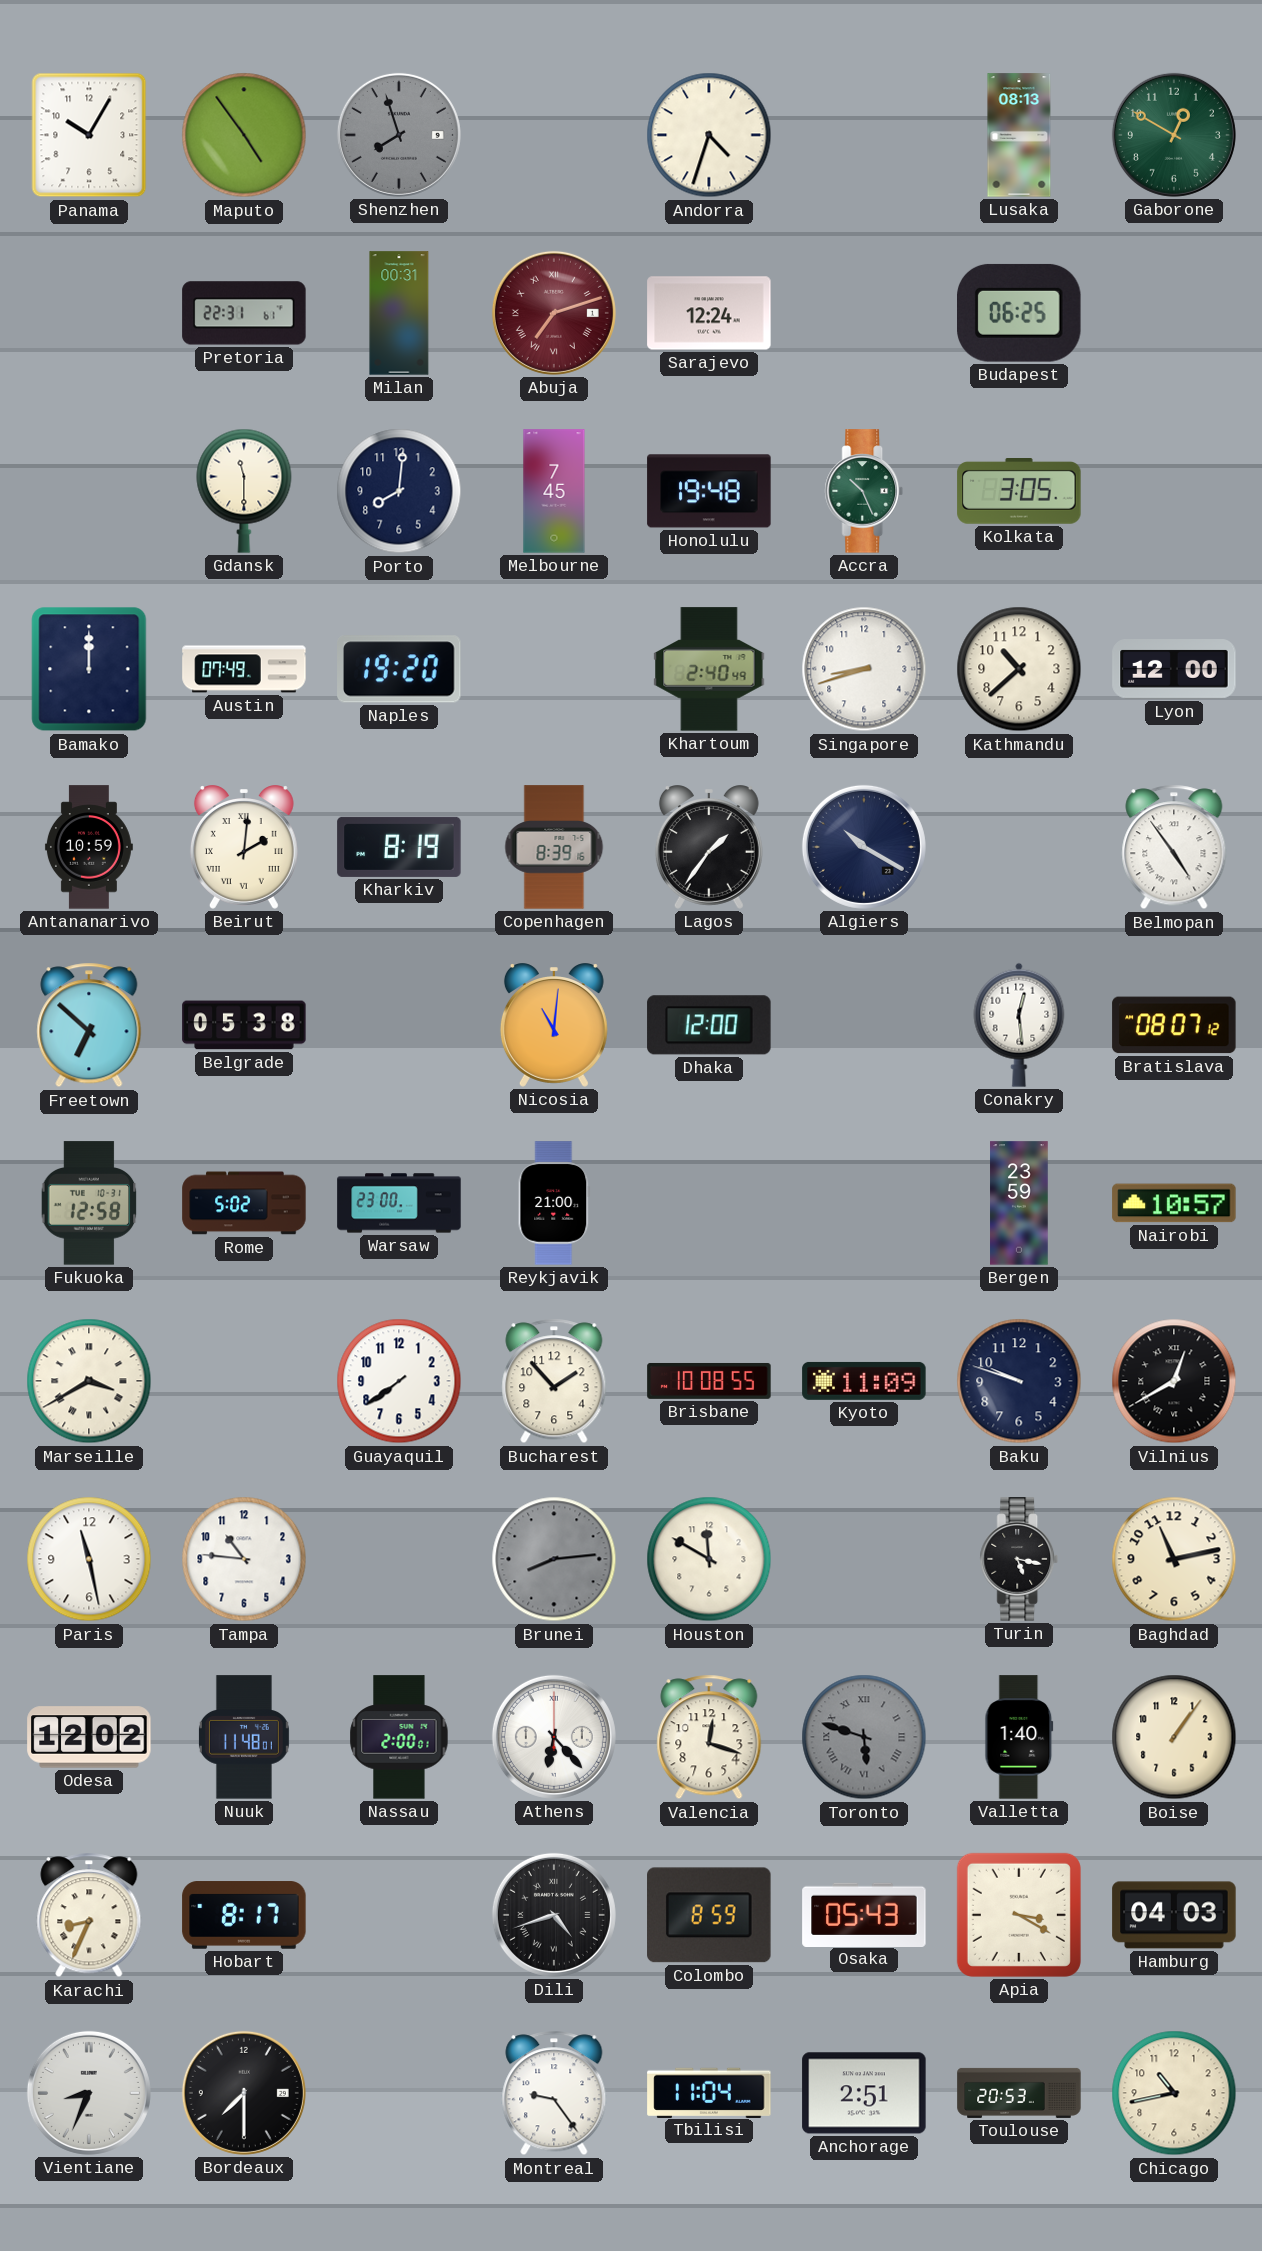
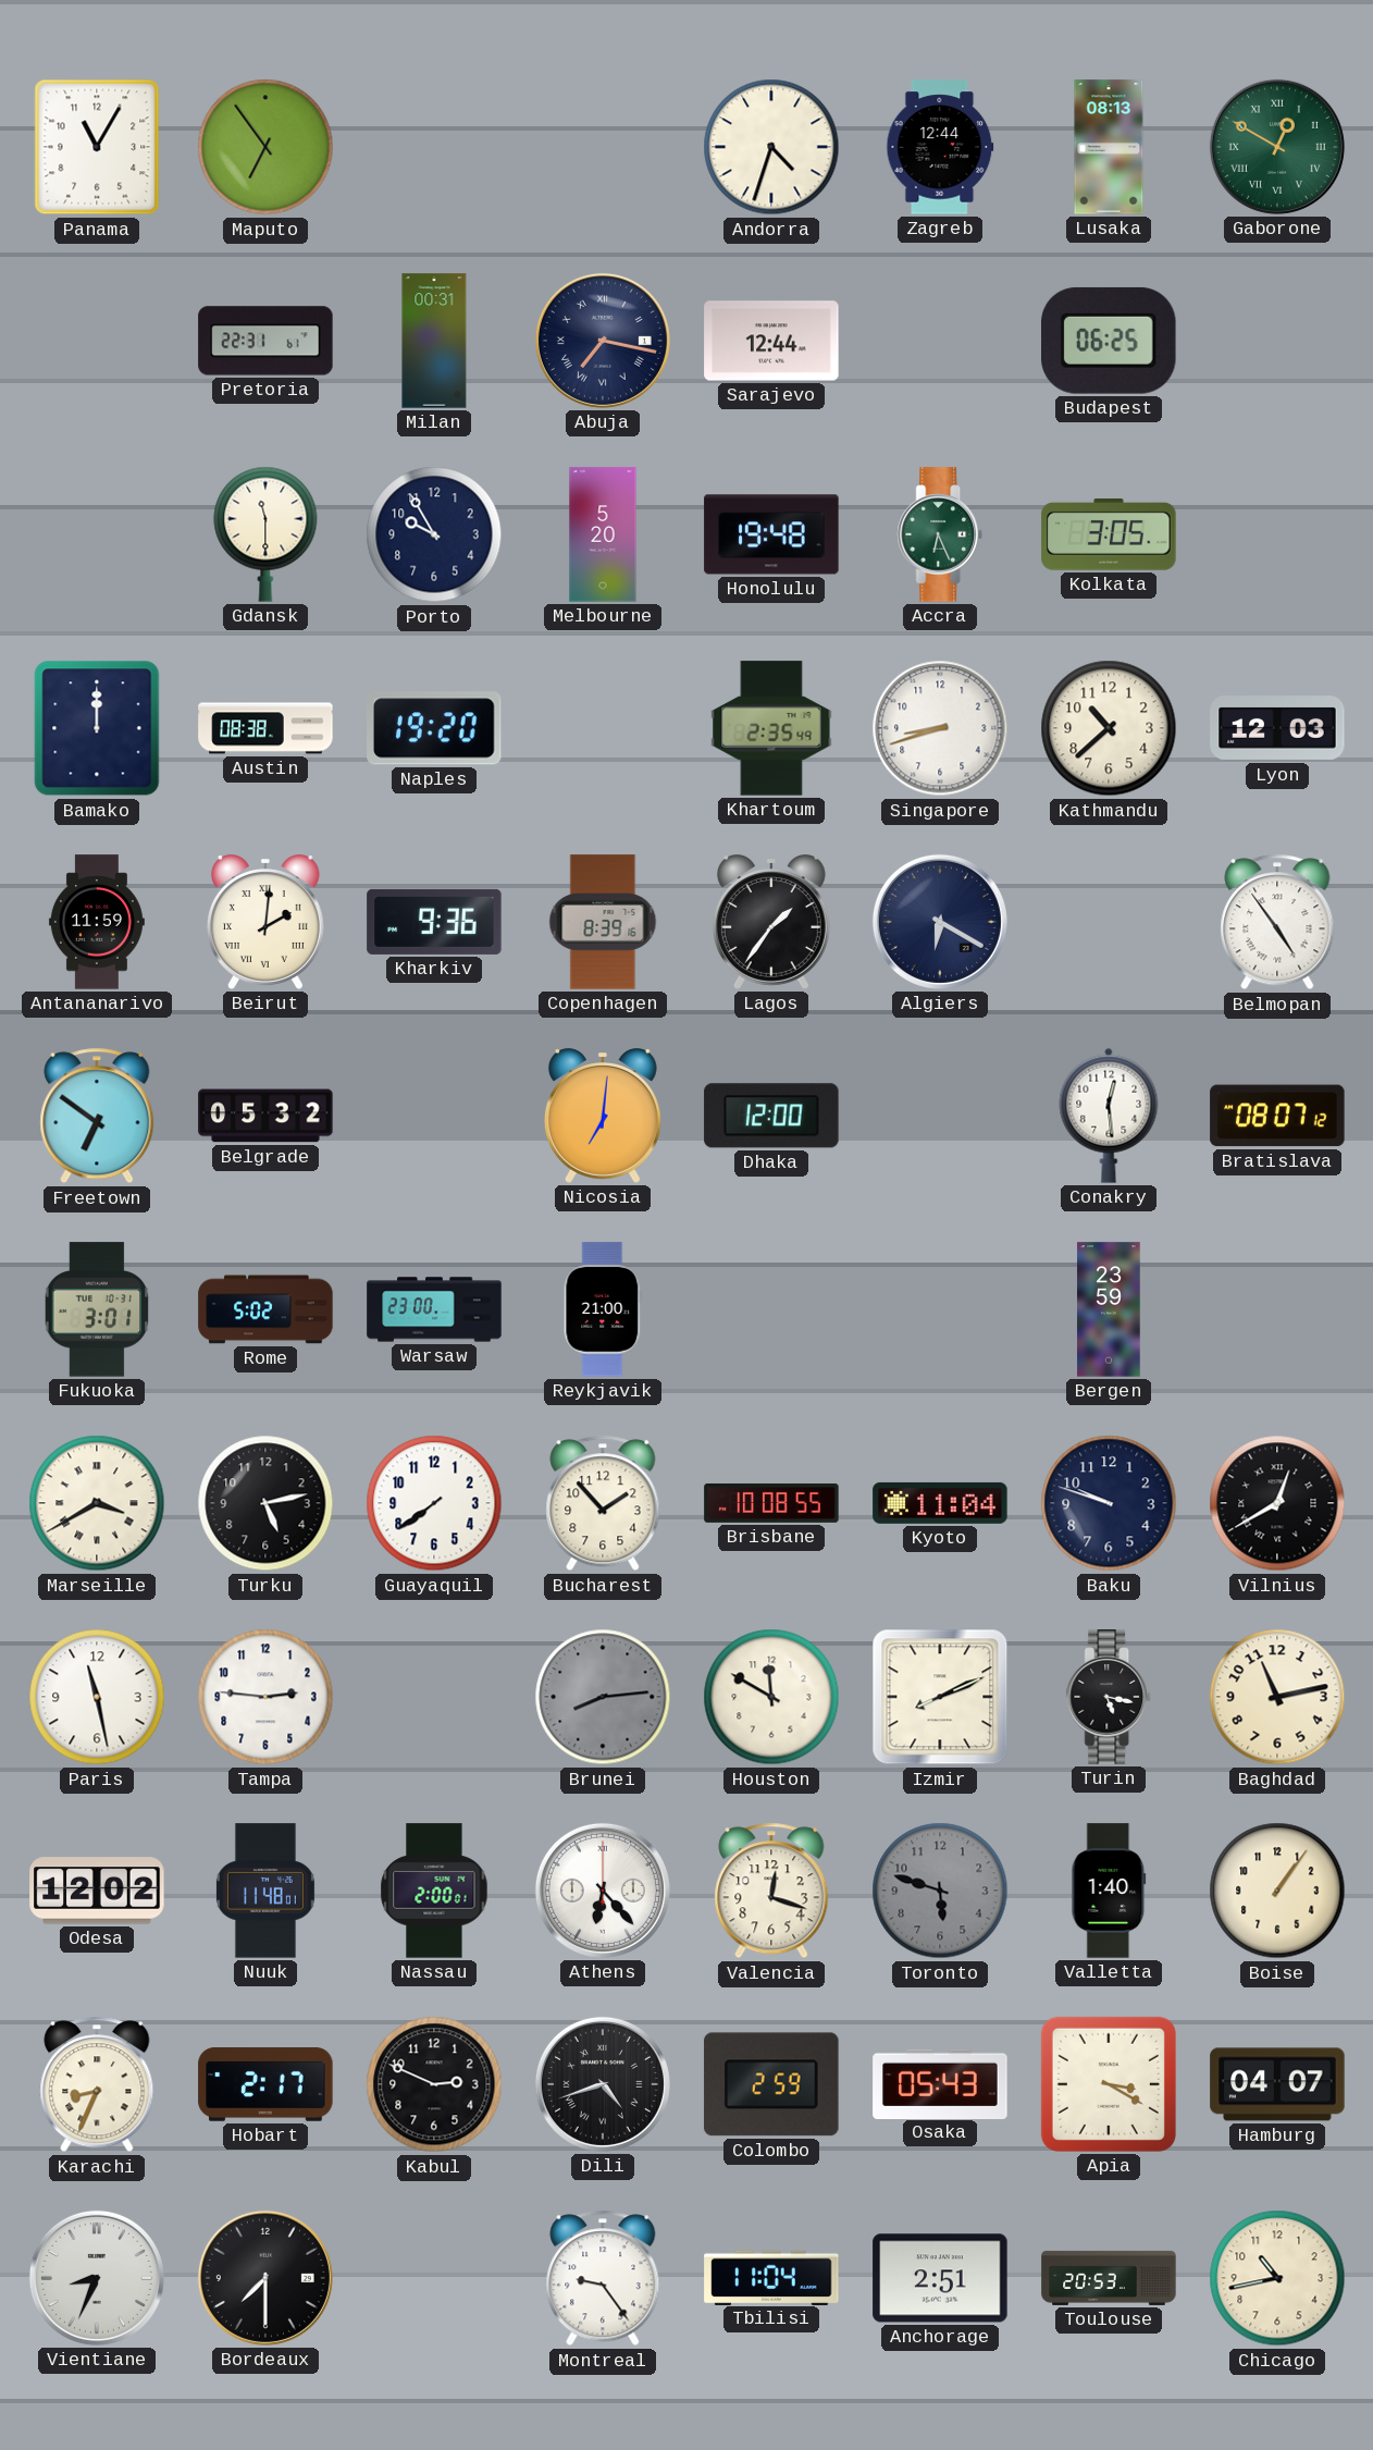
Panama: 10:05 -> 11:05
Maputo: 4:54 -> 6:54
Shenzhen: 7:57 -> none
Zagreb: none -> 12:44
Gaborone numerals: Arabic -> Roman
Abuja: 7:12 -> 7:17
Abuja dial: burgundy -> navy
Sarajevo: 12:24 -> 12:44
Porto: 8:01 -> 9:55
Melbourne: 7:45 -> 5:20
Accra: 10:26 -> 6:26
Austin: 07:49 -> 08:38
Khartoum: 2:40 -> 2:35
Lyon: 12:00 -> 12:03
Antananarivo: 10:59 -> 11:59
Kharkiv: 8:19 -> 9:36
Algiers: 10:20 -> 6:20
Freetown: 6:52 -> 6:51
Belgrade: 05:38 -> 05:32
Nicosia: 11:01 -> 7:01
Fukuoka: 12:58 -> 3:01
Nairobi: 10:57 -> none
Turku: none -> 5:13
Kyoto: 11:09 -> 11:04
Tampa: 10:46 -> 2:46
Izmir: none -> 8:11
Toronto numerals: Roman -> Arabic
Hobart: 8:17 -> 2:17
Kabul: none -> 2:49
Colombo: 8:59 -> 2:59
Hamburg: 04:03 -> 04:07
